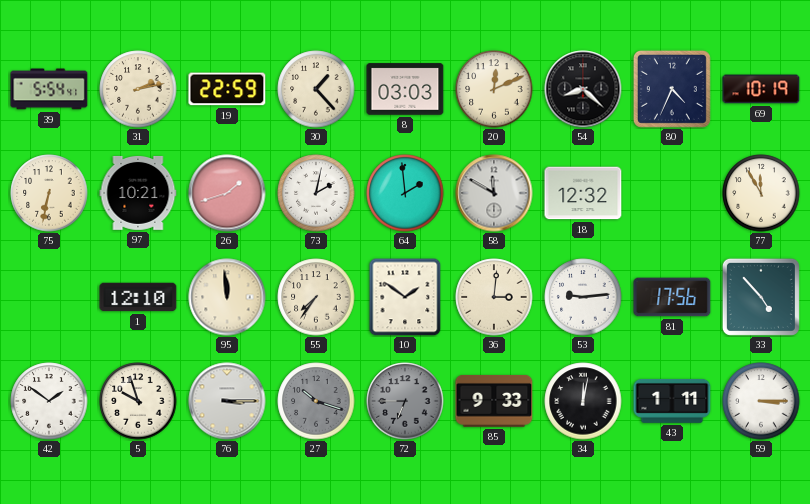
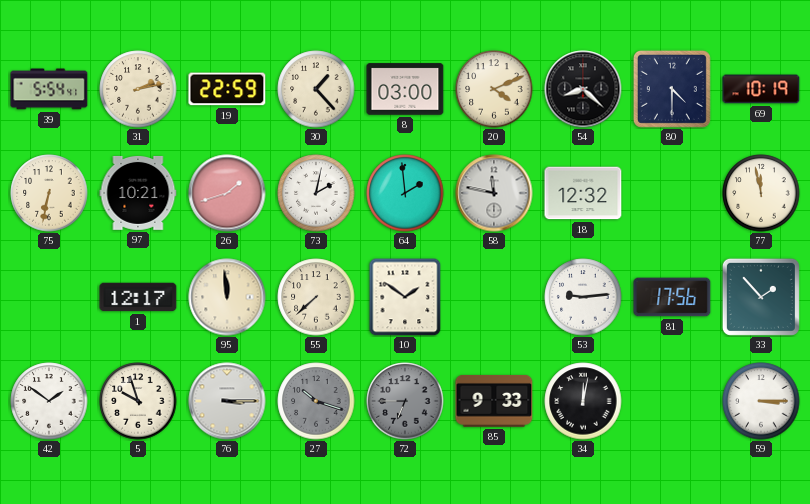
8: 03:03 -> 03:00
20: 12:11 -> 4:11
80: 4:34 -> 4:30
58: 11:50 -> 11:47
77: 11:55 -> 11:58
1: 12:10 -> 12:17
55: 7:36 -> 7:38
36: 3:01 -> none
33: 4:53 -> 1:53
43: 1:11 -> none
